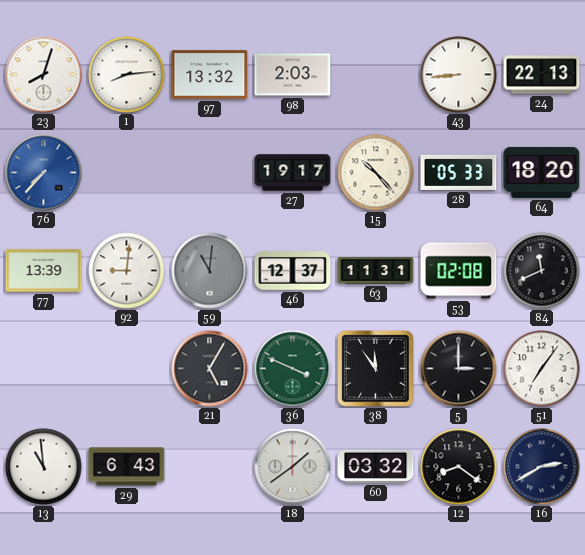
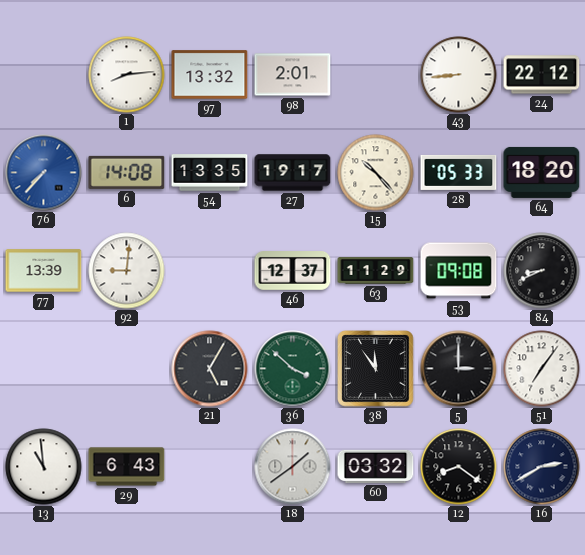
23: 8:03 -> none
98: 2:03 -> 2:01
24: 22:13 -> 22:12
6: none -> 14:08
54: none -> 13:35
59: 11:01 -> none
63: 11:31 -> 11:29
53: 02:08 -> 09:08
84: 11:41 -> 8:41
36: 3:49 -> 3:52
